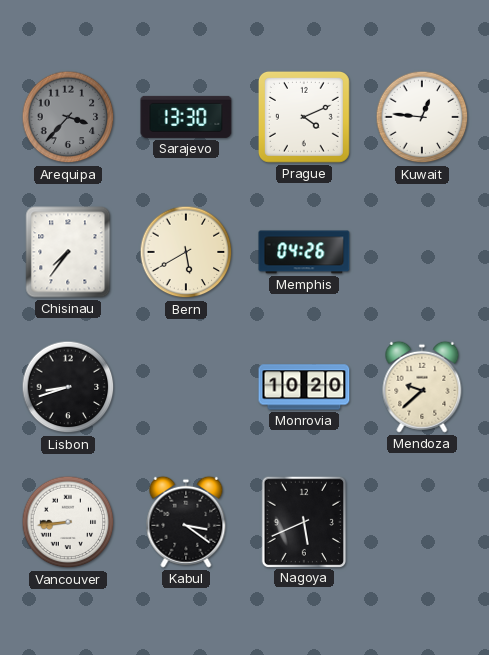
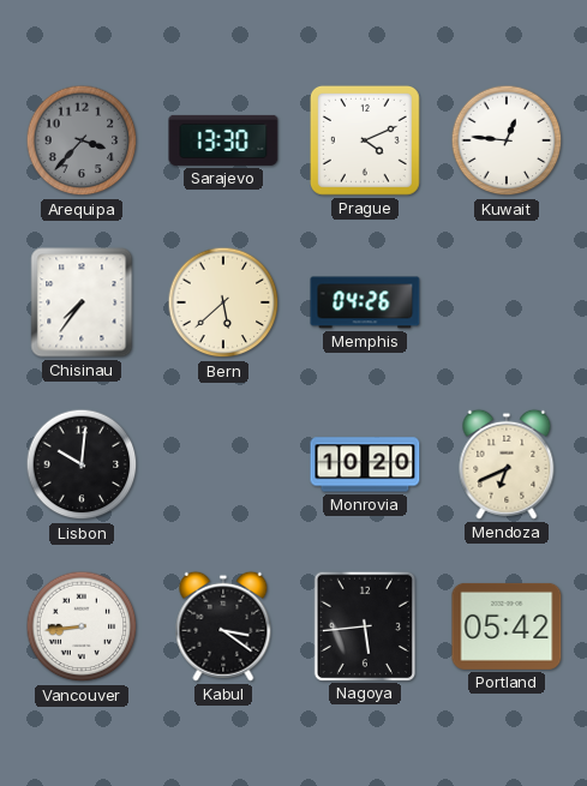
Bern: 5:40 -> 5:38
Lisbon: 8:42 -> 10:01
Mendoza: 9:38 -> 6:41
Nagoya: 5:41 -> 5:44
Portland: none -> 05:42
